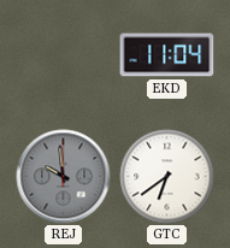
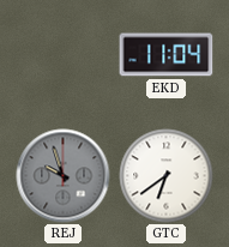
REJ: 9:59 -> 9:57
